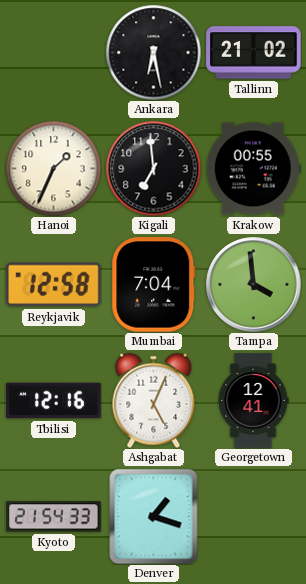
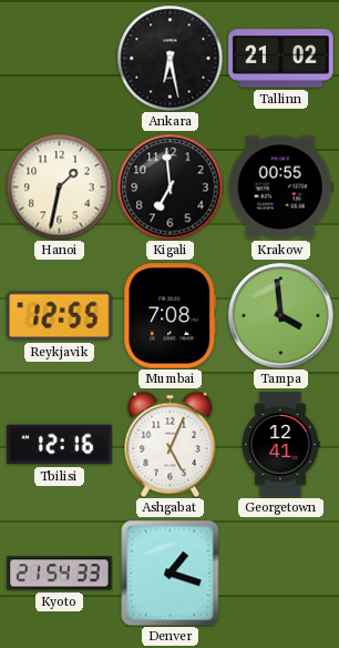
Hanoi: 1:34 -> 1:32
Reykjavik: 12:58 -> 12:55
Mumbai: 7:04 -> 7:08
